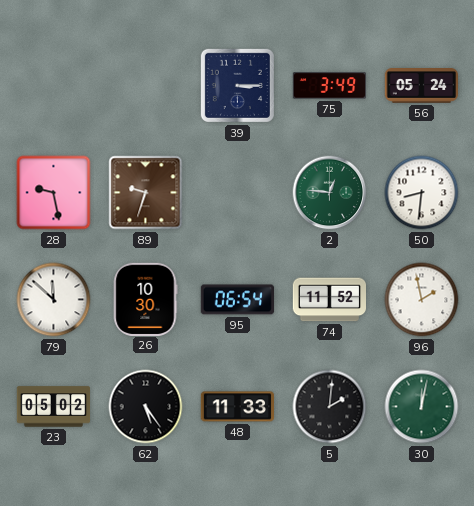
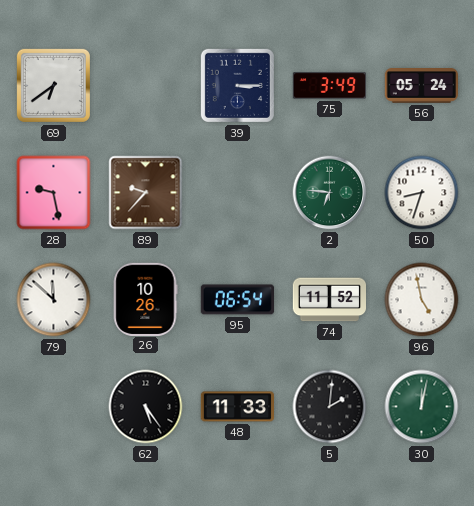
69: none -> 6:39
89: 9:33 -> 9:37
2: 12:46 -> 6:46
50: 8:31 -> 8:33
26: 10:30 -> 10:26
96: 1:58 -> 4:58
23: 05:02 -> none
